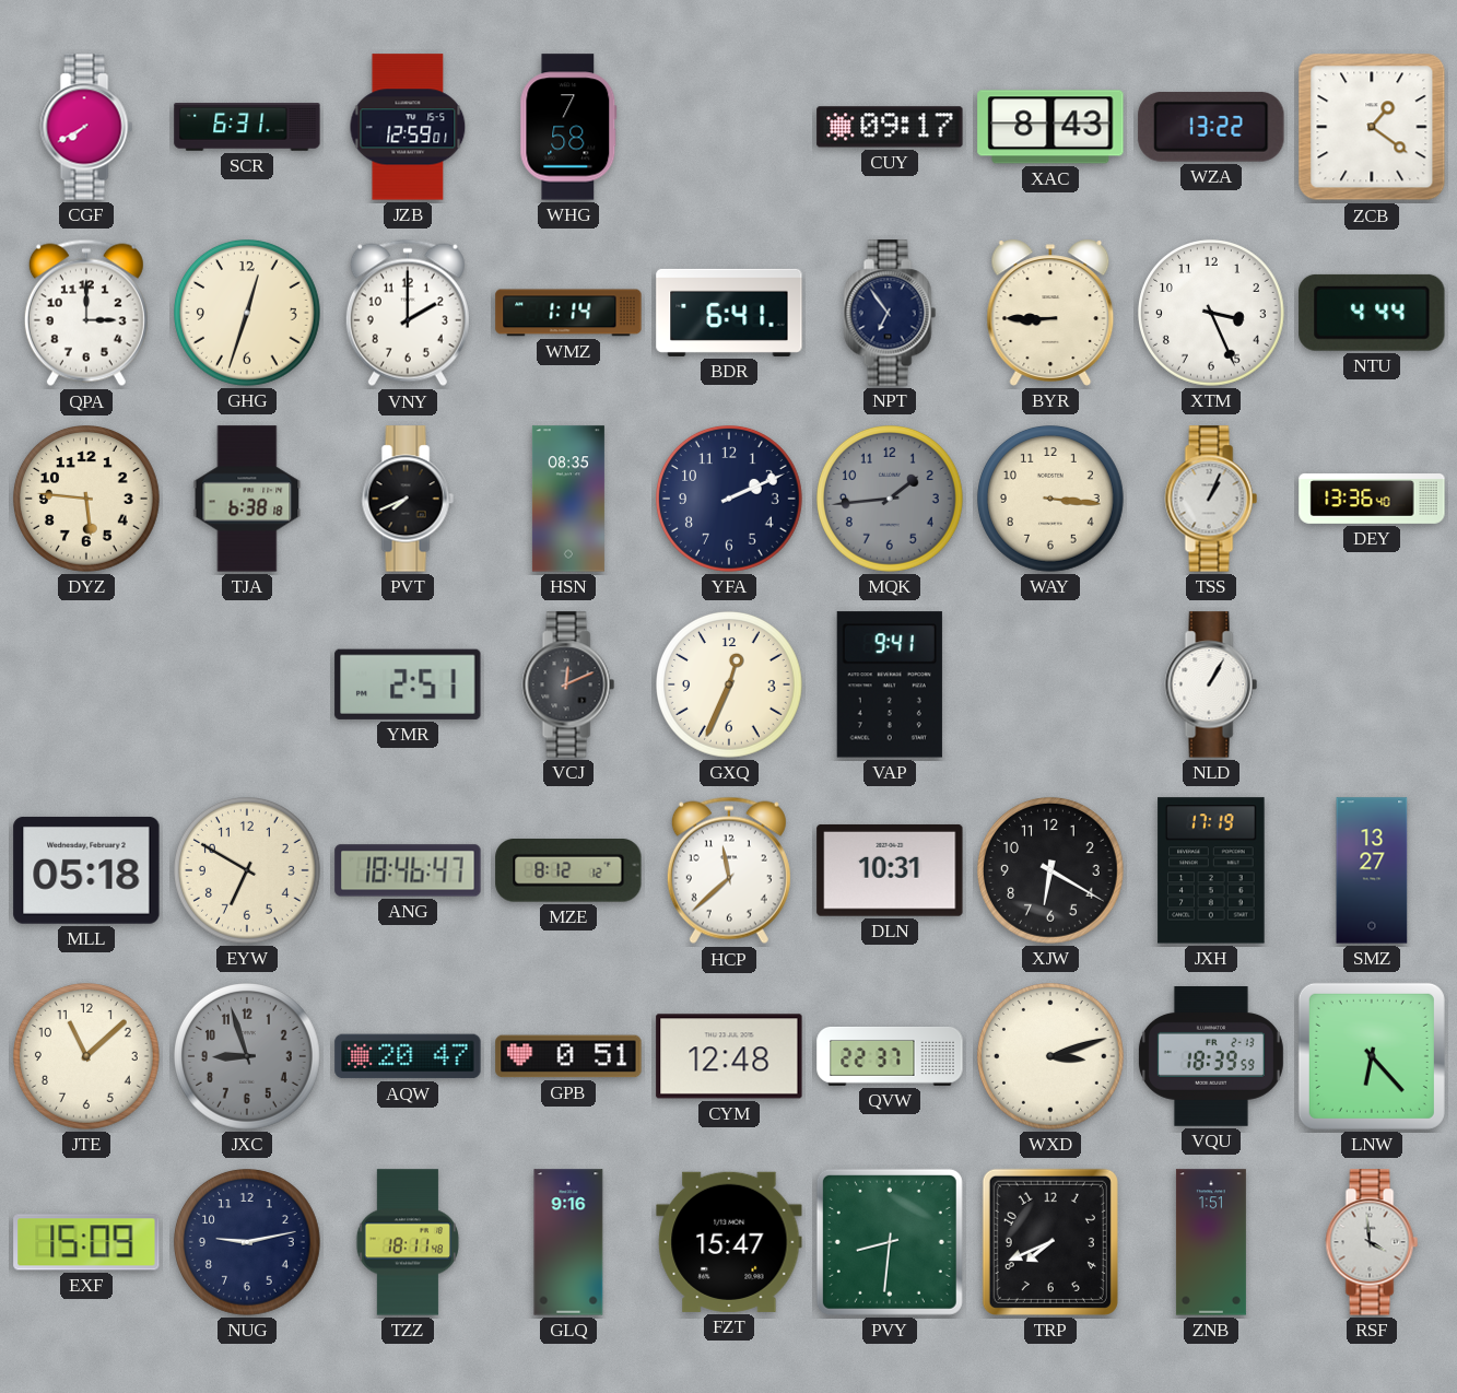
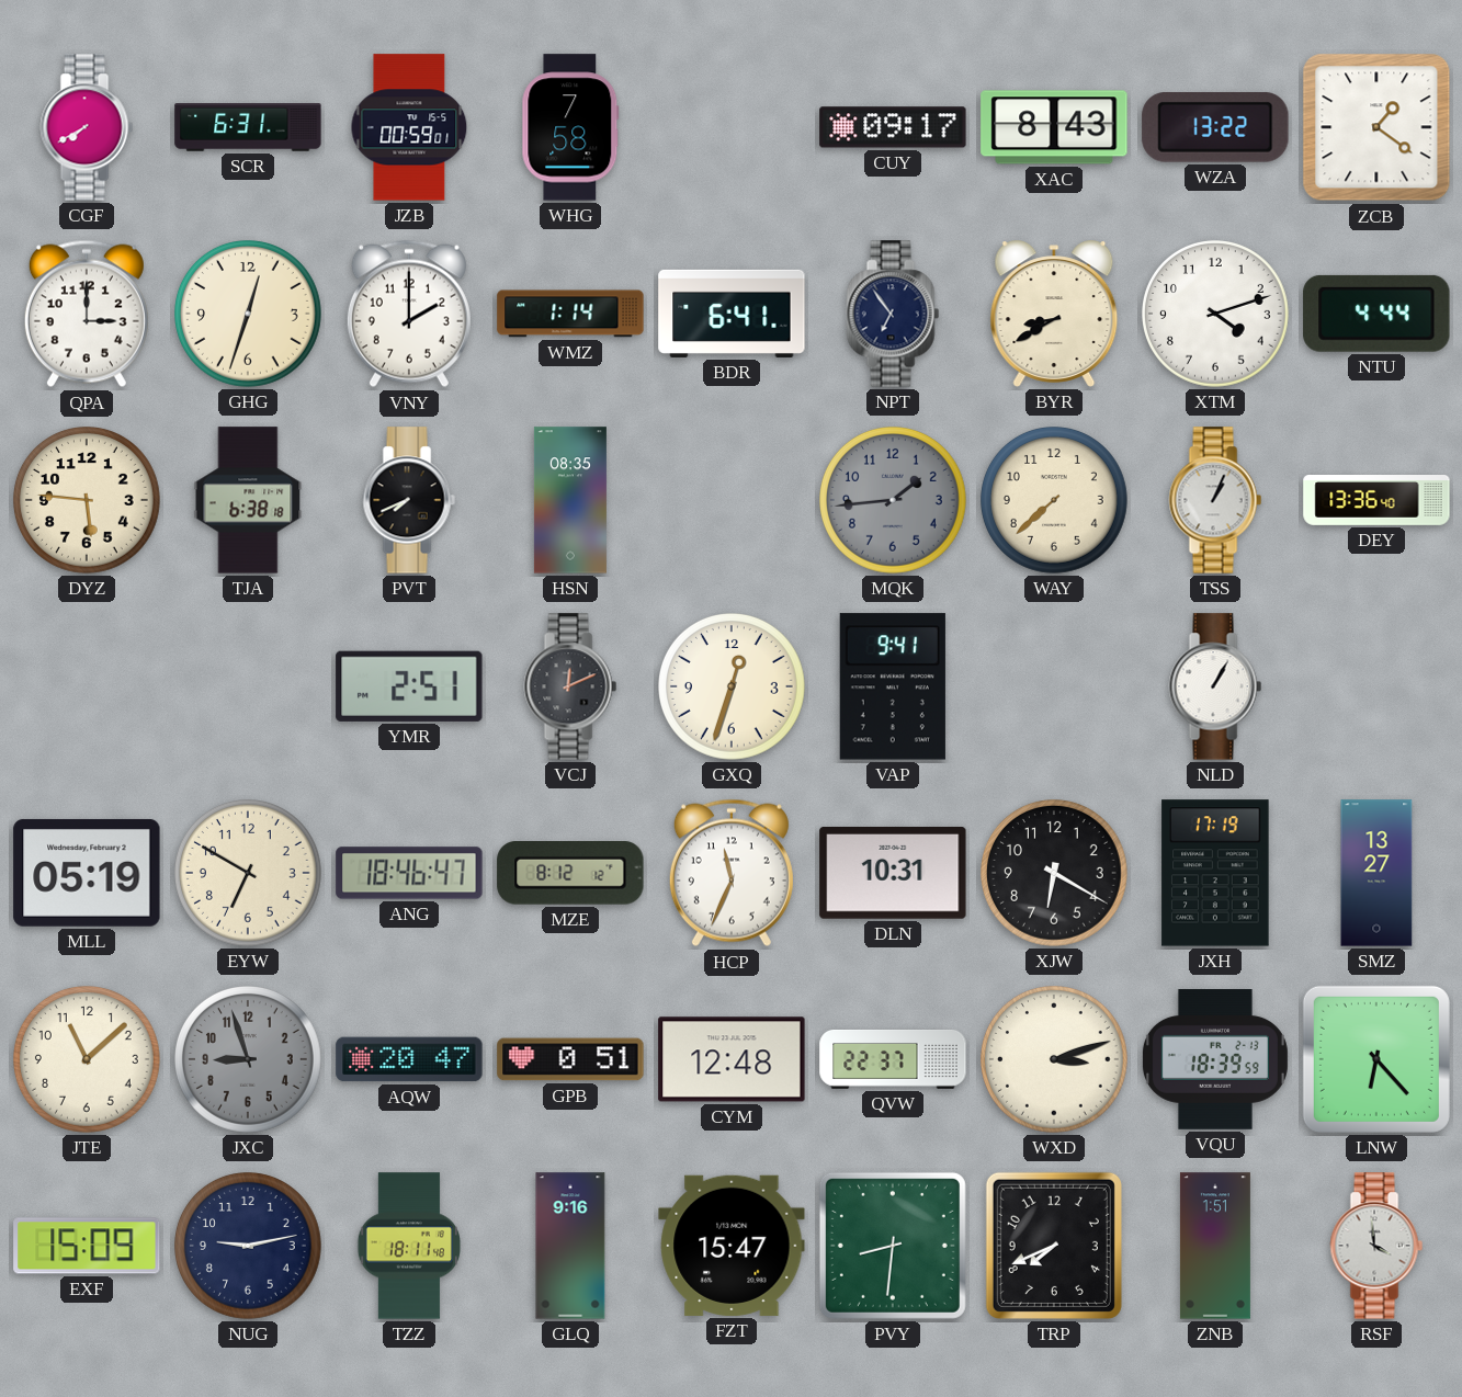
JZB: 12:59 -> 00:59
BYR: 8:45 -> 8:40
XTM: 3:26 -> 4:12
YFA: 2:11 -> none
WAY: 3:16 -> 7:38
GXQ: 12:34 -> 12:33
MLL: 05:18 -> 05:19
HCP: 11:38 -> 11:34
